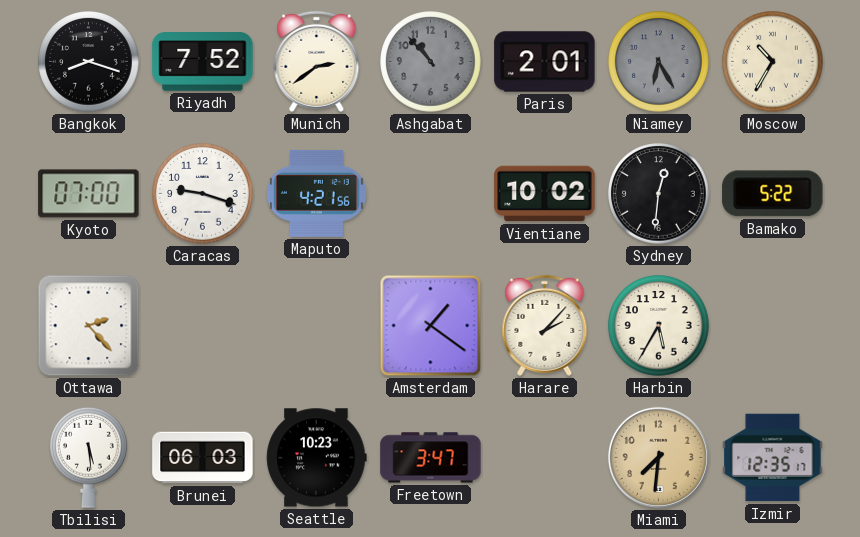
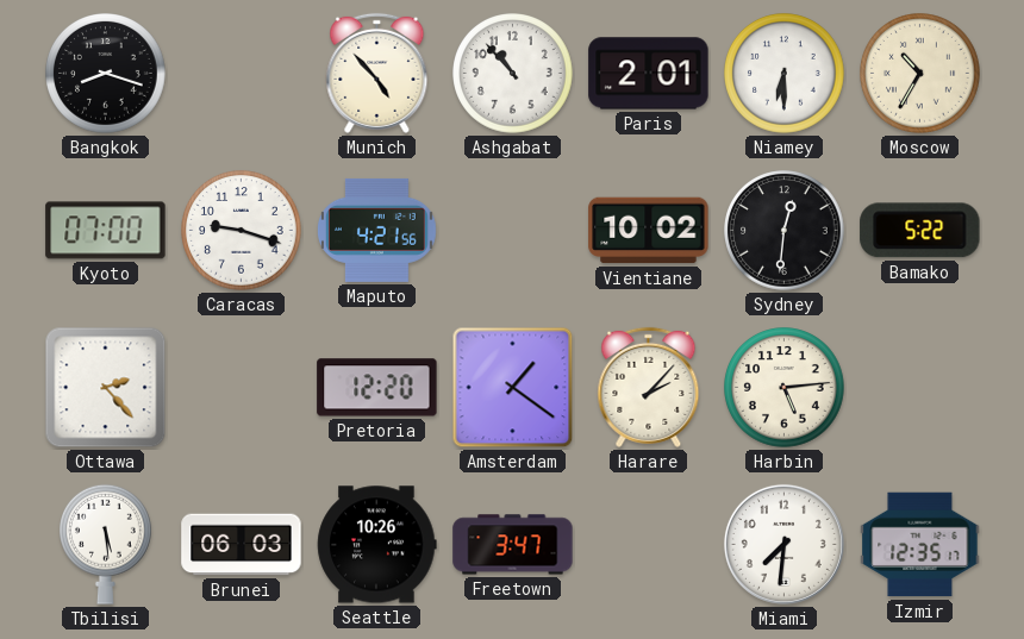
Riyadh: 7:52 -> none
Munich: 2:39 -> 4:53
Ashgabat dial: grey -> white
Niamey: 6:25 -> 6:30
Niamey dial: grey -> white
Pretoria: none -> 12:20
Harbin: 5:35 -> 5:14
Seattle: 10:23 -> 10:26
Miami dial: champagne -> white
